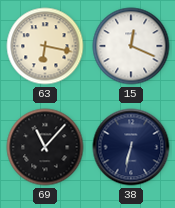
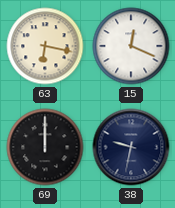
69: 11:07 -> 12:00
38: 6:32 -> 9:32
